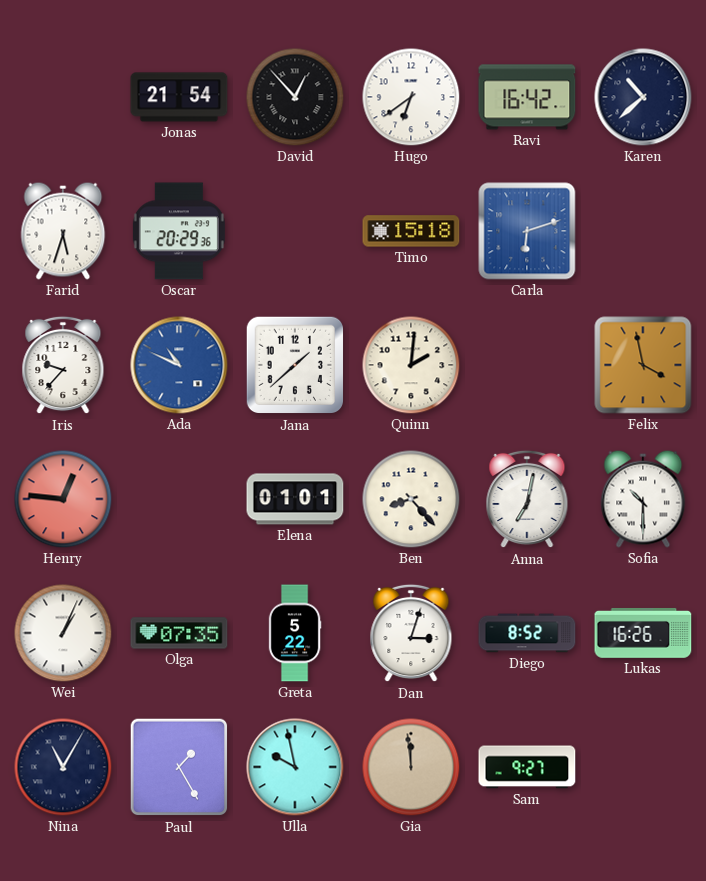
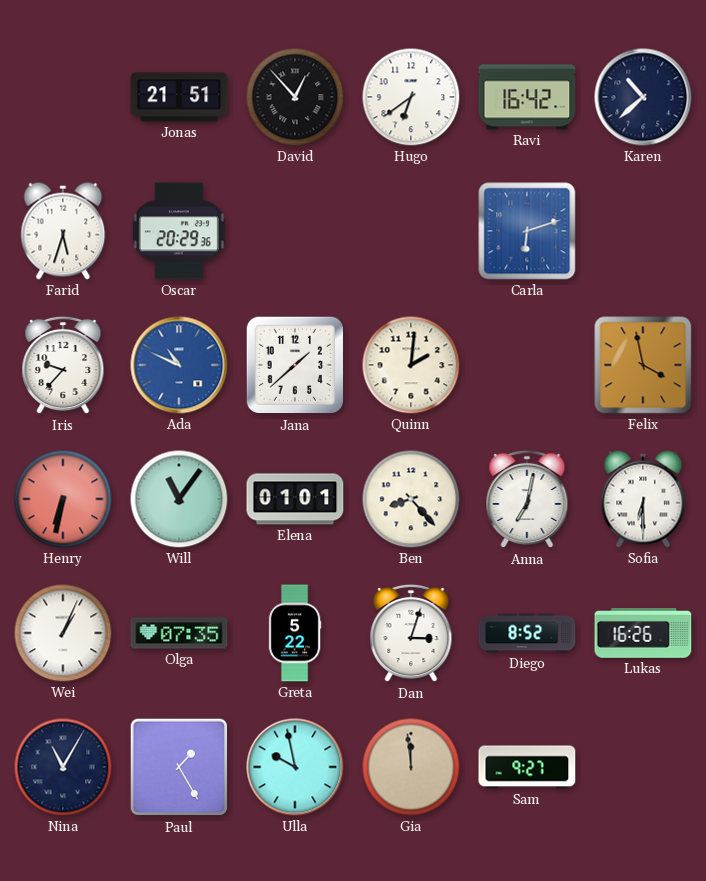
Jonas: 21:54 -> 21:51
Timo: 15:18 -> none
Henry: 12:46 -> 6:32
Will: none -> 11:06
Sofia: 10:30 -> 6:30
